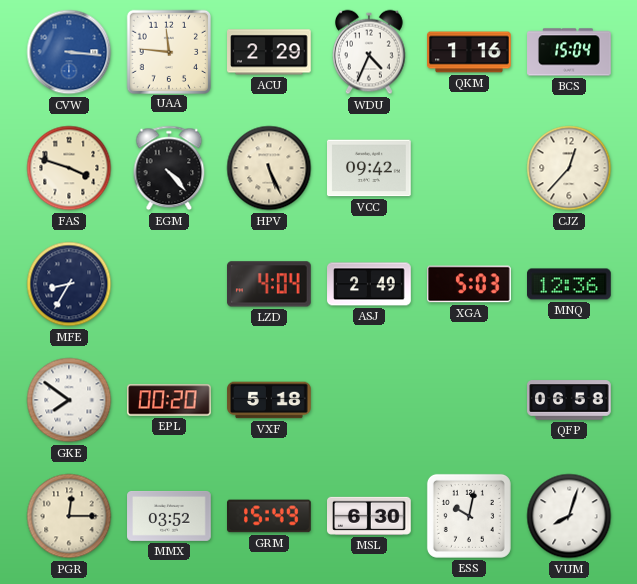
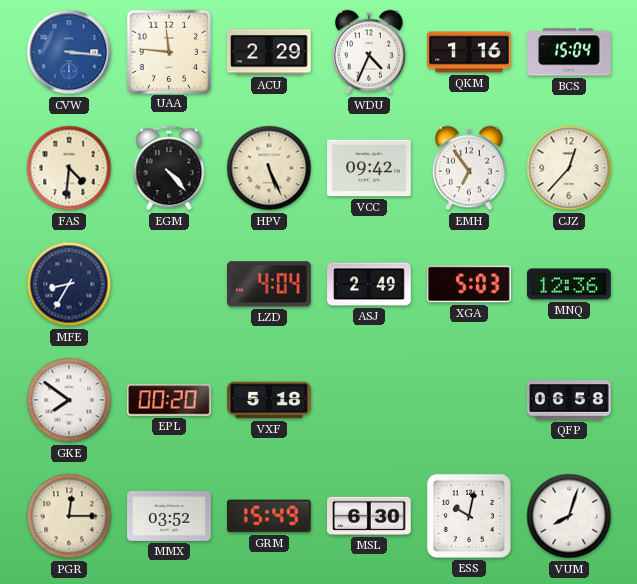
FAS: 3:48 -> 4:31
EMH: none -> 6:54
